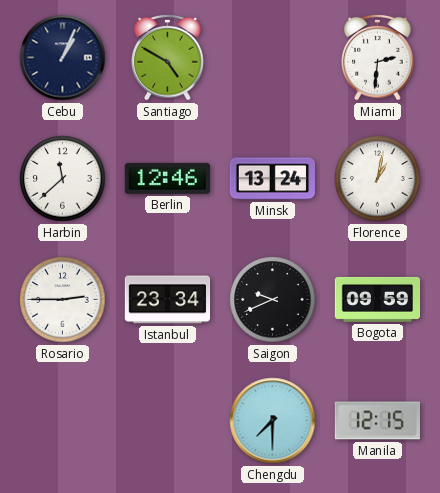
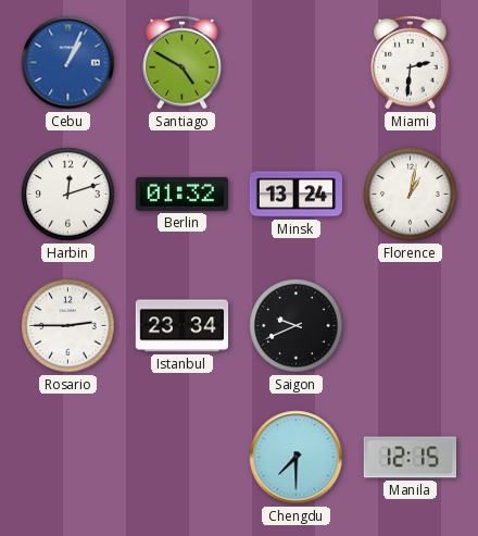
Cebu dial: navy -> blue
Harbin: 11:38 -> 12:12
Berlin: 12:46 -> 01:32
Bogota: 09:59 -> none
